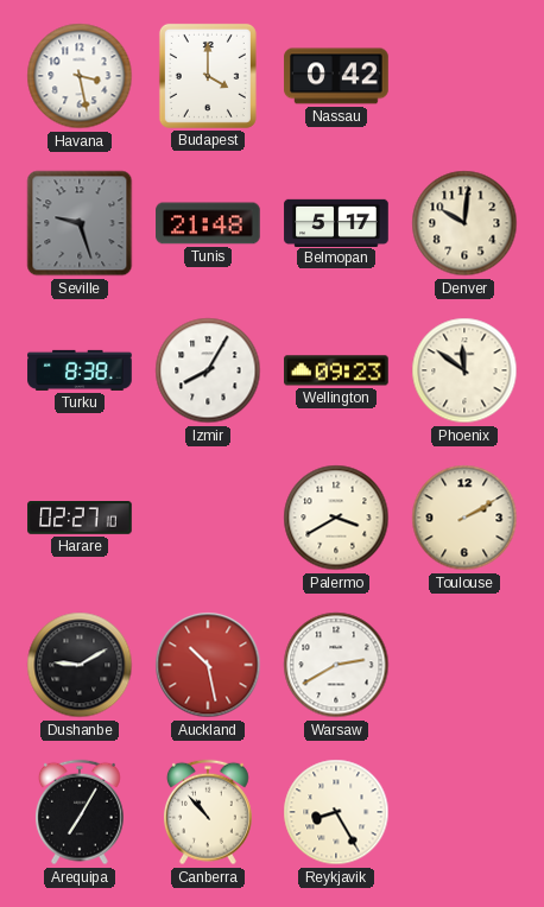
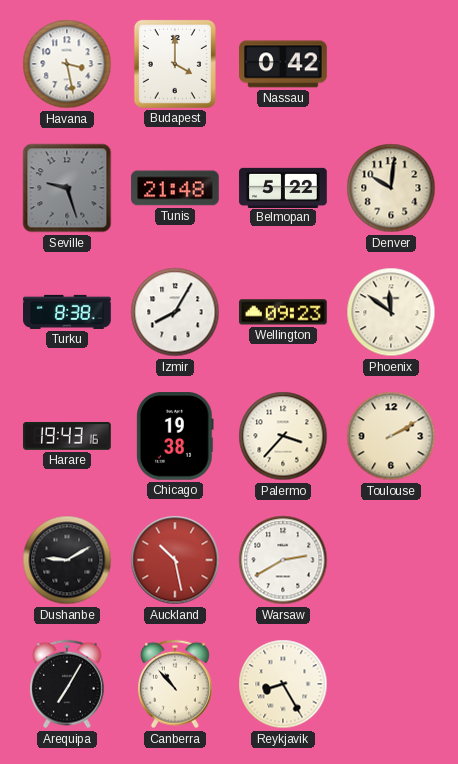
Belmopan: 5:17 -> 5:22
Harare: 02:27 -> 19:43
Chicago: none -> 19:38
Palermo: 3:40 -> 3:37
